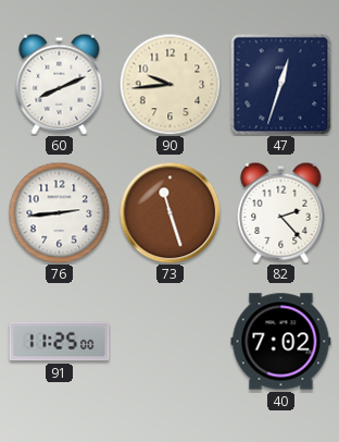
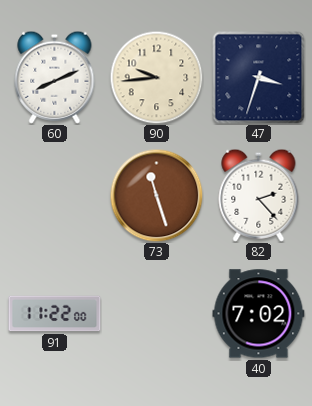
47: 12:33 -> 3:33
76: 2:44 -> none
91: 11:25 -> 11:22
